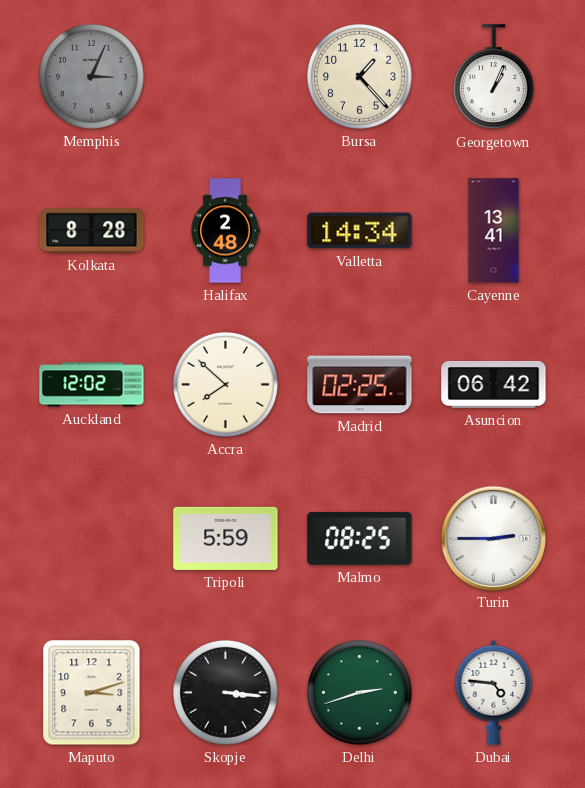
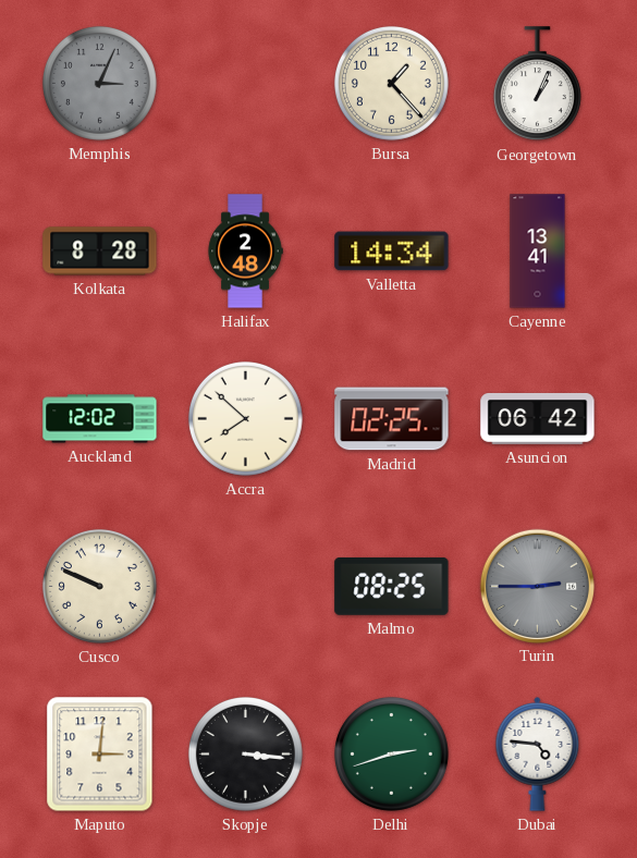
Cusco: none -> 9:49
Tripoli: 5:59 -> none
Turin dial: white -> grey
Maputo: 3:12 -> 3:01
